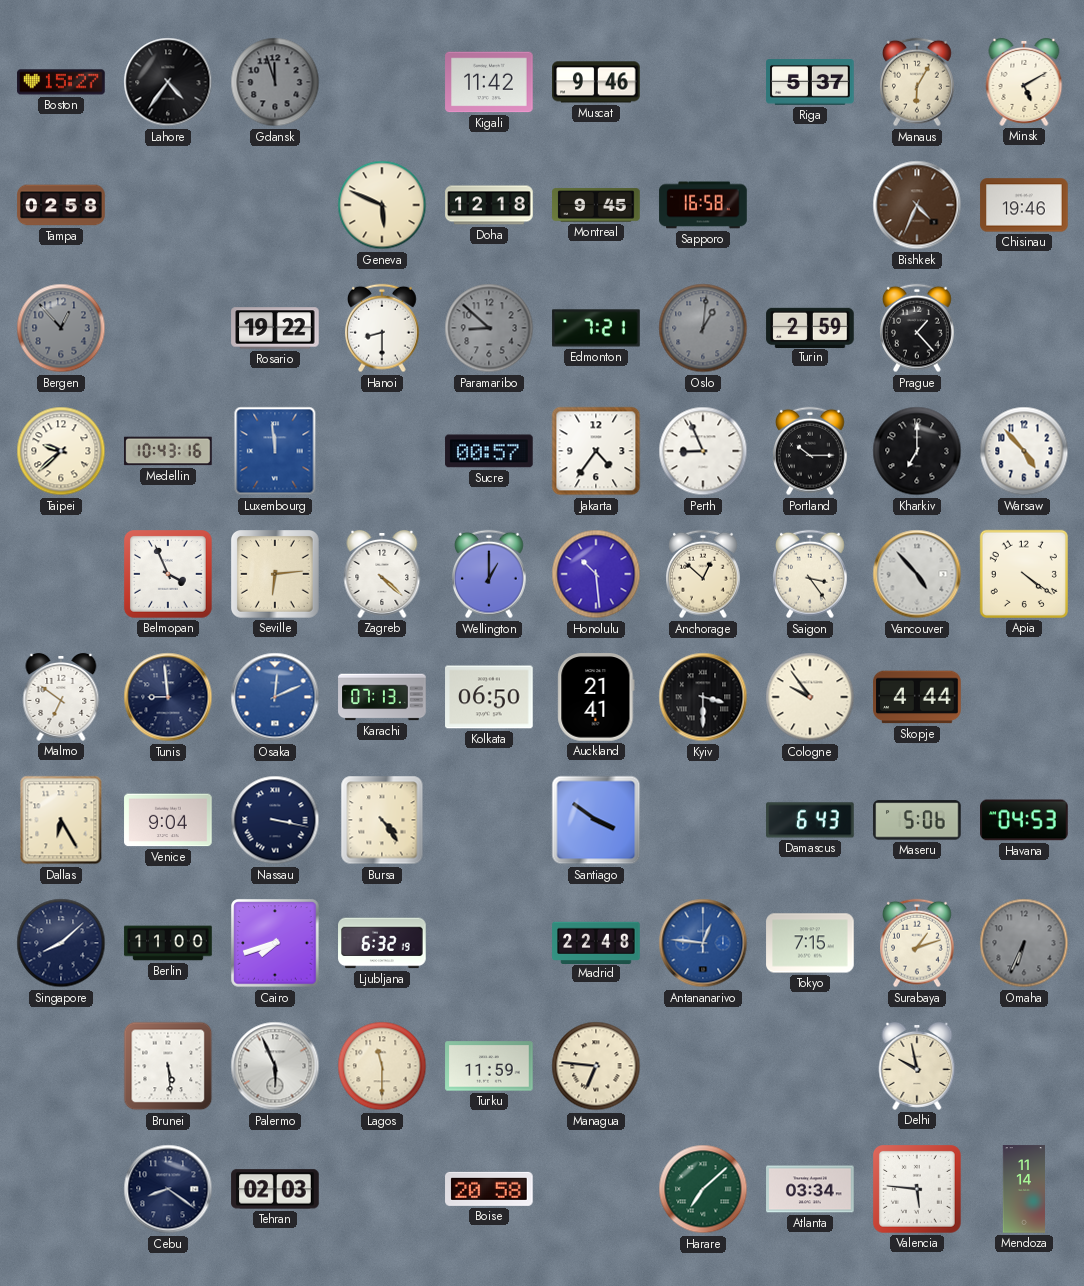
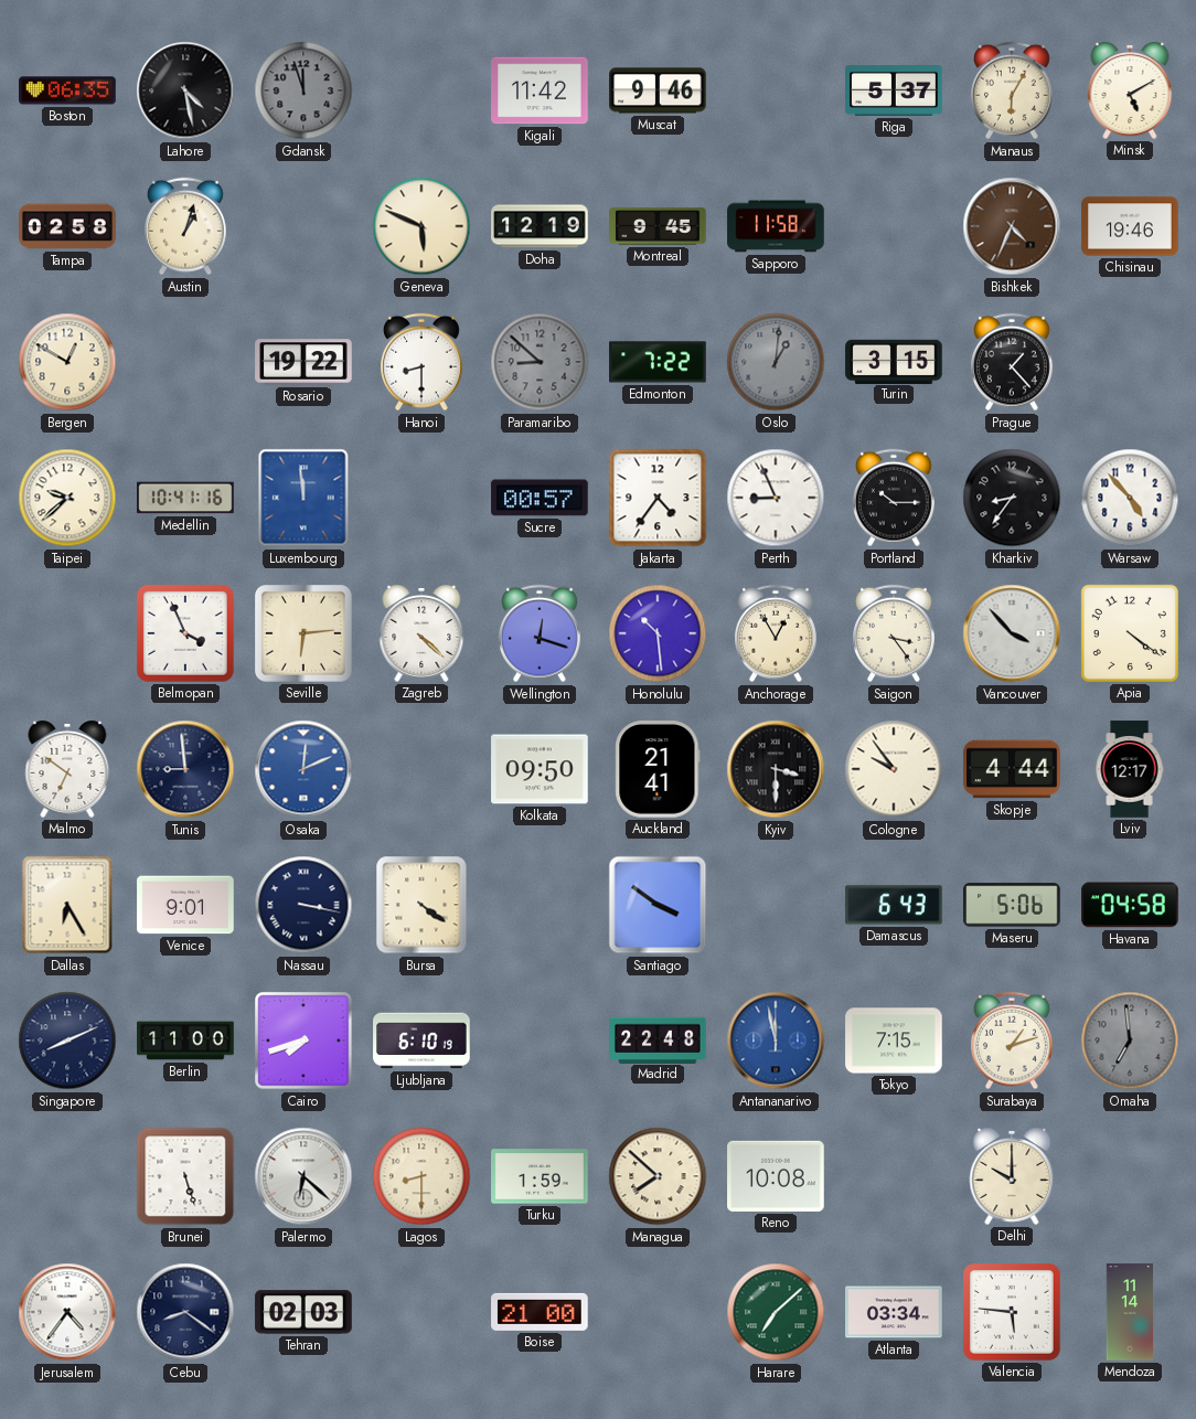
Boston: 15:27 -> 06:35
Lahore: 4:36 -> 4:28
Austin: none -> 1:03
Doha: 12:18 -> 12:19
Sapporo: 16:58 -> 11:58
Bergen: 12:53 -> 12:50
Bergen dial: grey -> cream
Edmonton: 7:21 -> 7:22
Turin: 2:59 -> 3:15
Medellin: 10:43 -> 10:41
Kharkiv: 7:00 -> 8:36
Wellington: 1:00 -> 12:18
Anchorage: 12:52 -> 12:55
Vancouver: 4:53 -> 3:53
Karachi: 07:13 -> none
Kolkata: 06:50 -> 09:50
Lviv: none -> 12:17
Venice: 9:04 -> 9:01
Bursa: 4:24 -> 4:21
Havana: 04:53 -> 04:58
Singapore: 8:08 -> 8:11
Ljubljana: 6:32 -> 6:10
Antananarivo: 12:46 -> 11:58
Omaha: 6:34 -> 6:59
Brunei: 5:29 -> 5:27
Palermo: 5:56 -> 6:22
Lagos: 11:30 -> 8:30
Turku: 11:59 -> 1:59
Managua: 6:46 -> 7:52
Reno: none -> 10:08
Delhi: 9:58 -> 10:00
Jerusalem: none -> 4:36
Boise: 20:58 -> 21:00
